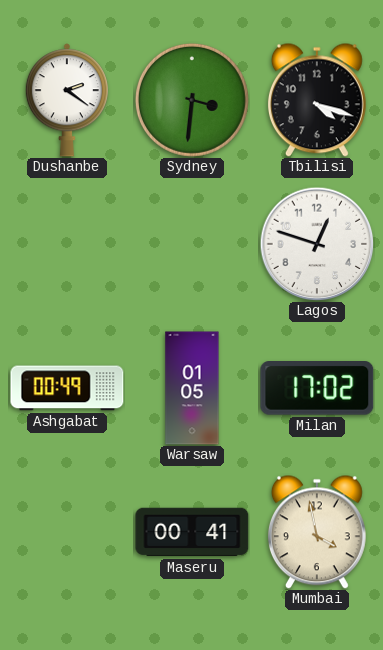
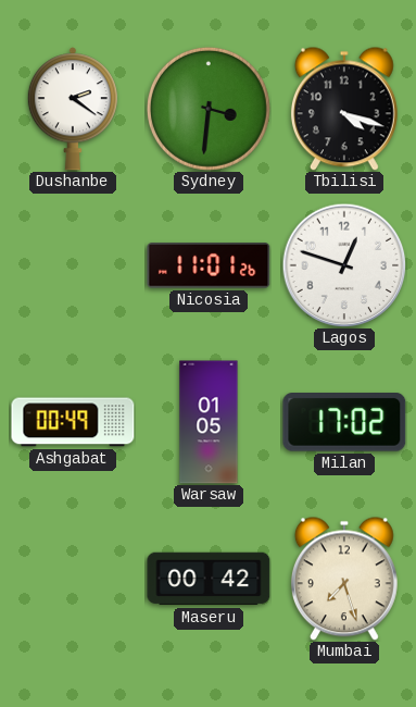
Nicosia: none -> 11:01
Maseru: 00:41 -> 00:42
Mumbai: 3:58 -> 7:27
